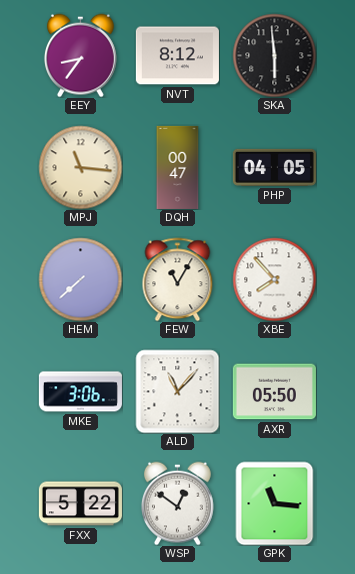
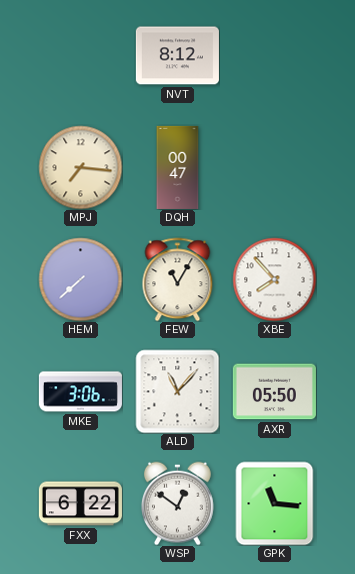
EEY: 8:36 -> none
SKA: 5:59 -> none
MPJ: 11:16 -> 7:16
PHP: 04:05 -> none
FXX: 5:22 -> 6:22
